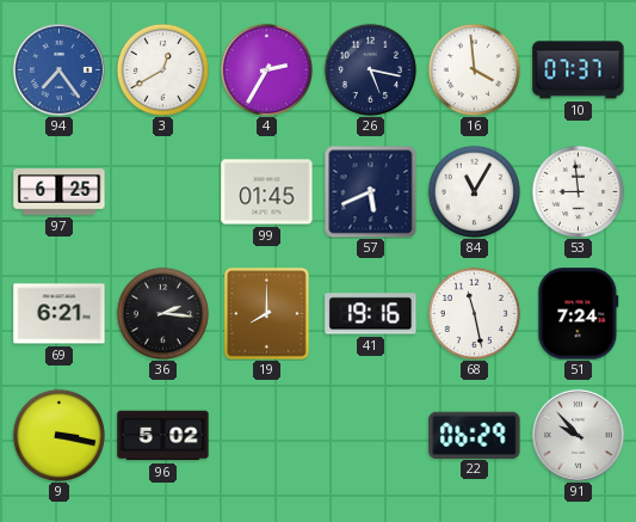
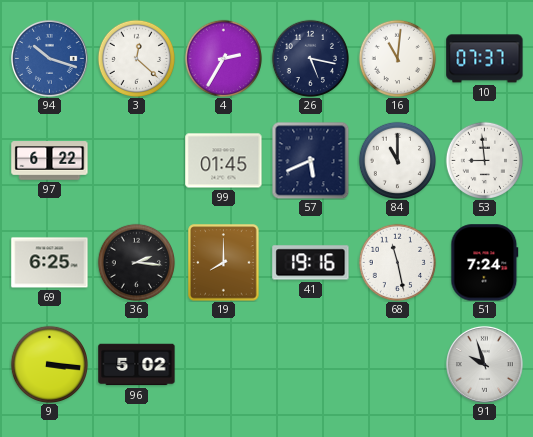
94: 7:24 -> 10:18
3: 12:40 -> 12:22
16: 3:59 -> 11:01
97: 6:25 -> 6:22
84: 11:05 -> 11:00
69: 6:21 -> 6:25
9: 3:17 -> 3:16
22: 06:29 -> none
91: 9:53 -> 9:57
